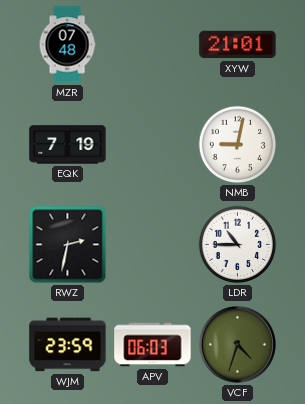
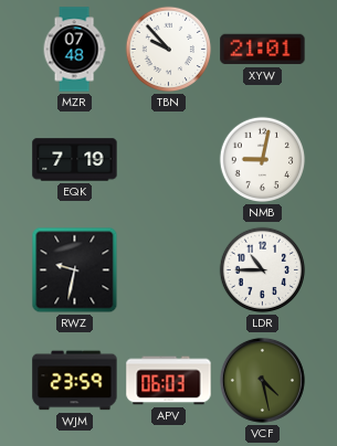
TBN: none -> 9:53
RWZ: 2:32 -> 9:32
VCF: 4:33 -> 4:28
